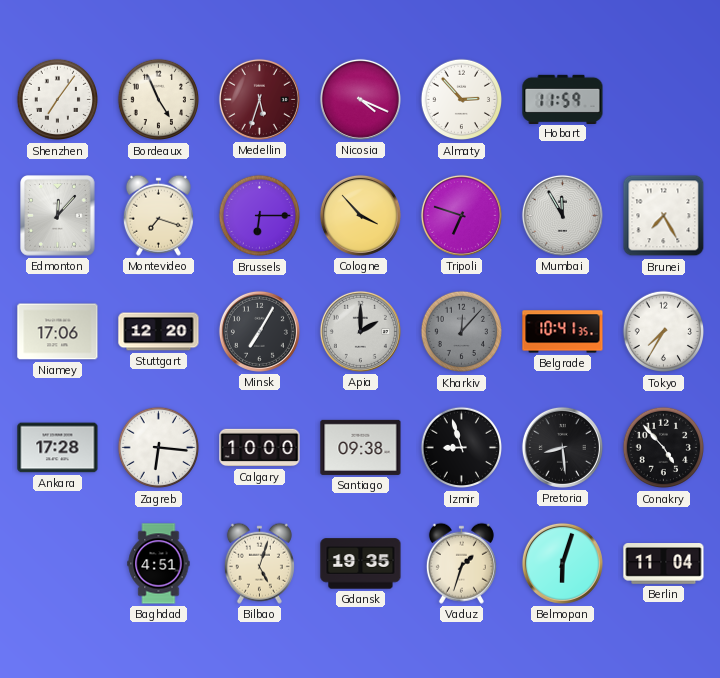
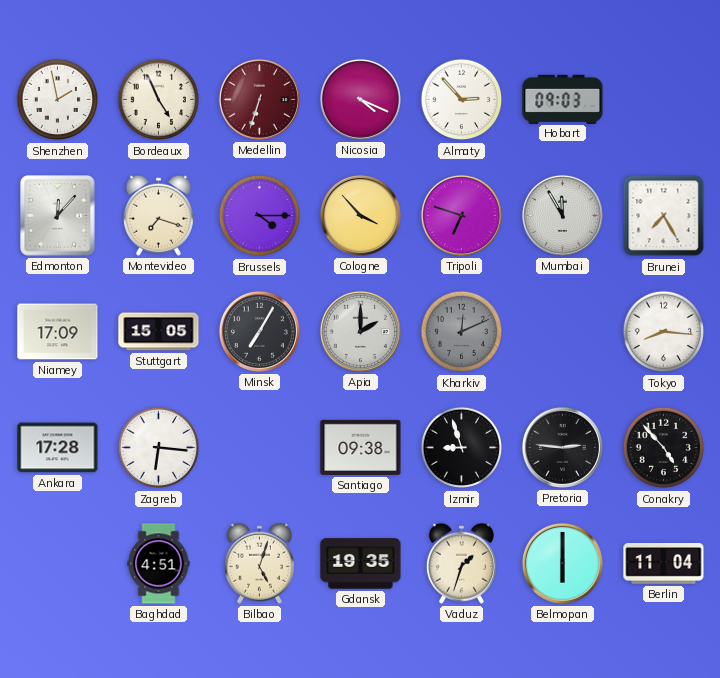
Shenzhen: 7:06 -> 1:58
Medellin: 5:33 -> 6:33
Hobart: 11:59 -> 09:03
Brussels: 6:15 -> 4:15
Niamey: 17:06 -> 17:09
Stuttgart: 12:20 -> 15:05
Kharkiv: 12:07 -> 12:11
Belgrade: 10:41 -> none
Tokyo: 7:35 -> 8:16
Calgary: 10:00 -> none
Pretoria: 8:29 -> 2:46
Belmopan: 6:03 -> 6:00
